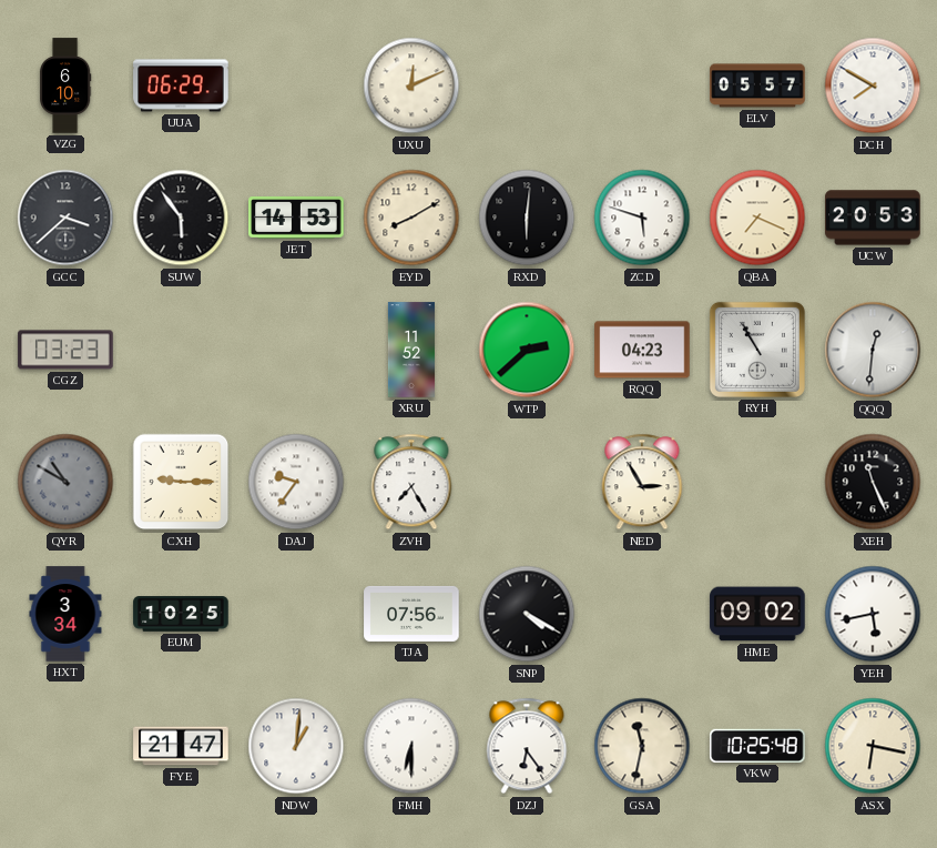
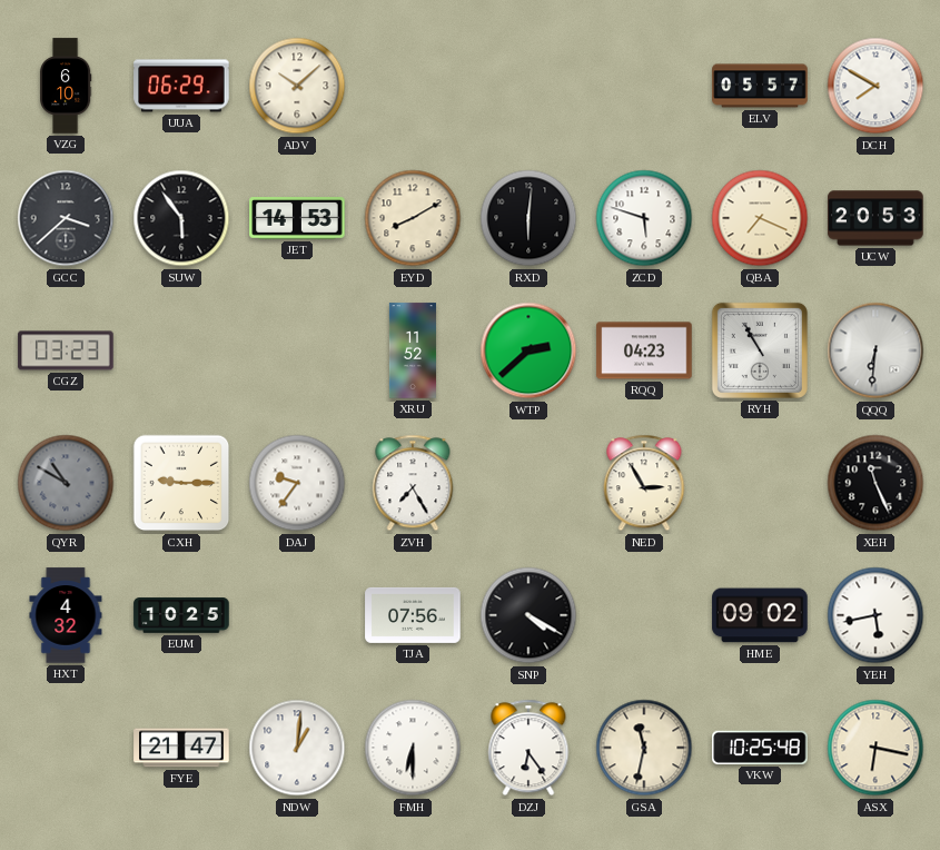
ADV: none -> 10:08
UXU: 12:11 -> none
QQQ: 12:31 -> 6:31
HXT: 3:34 -> 4:32
